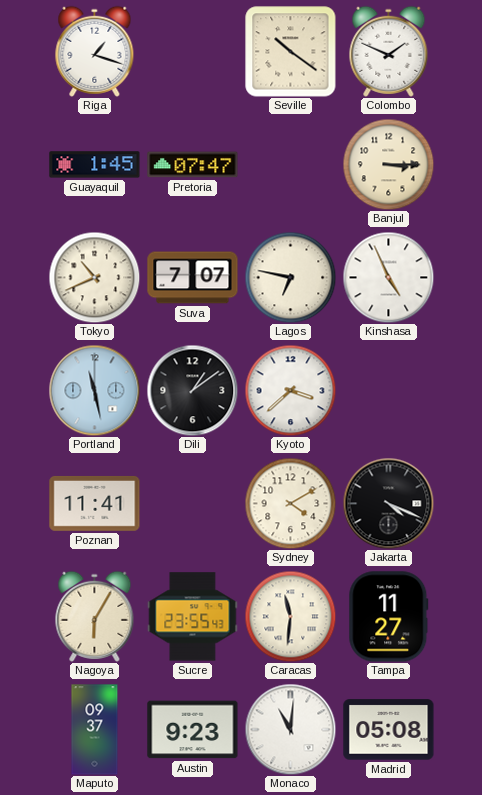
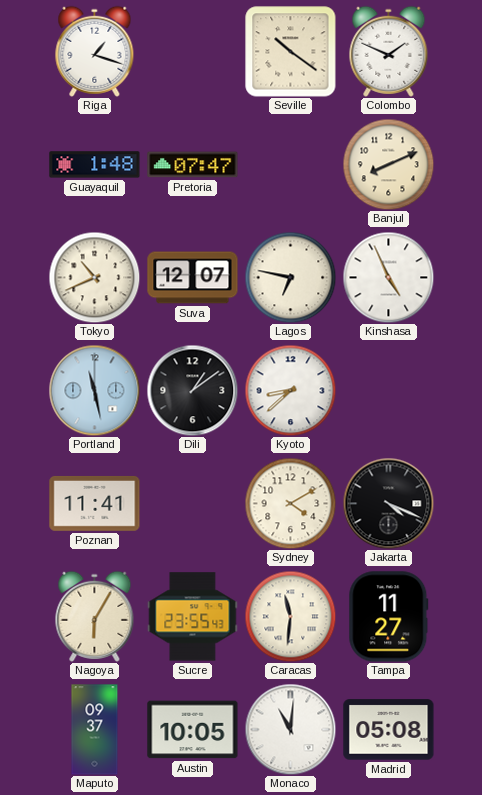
Guayaquil: 1:45 -> 1:48
Banjul: 3:15 -> 8:11
Suva: 7:07 -> 12:07
Kyoto: 3:38 -> 8:38
Austin: 9:23 -> 10:05
